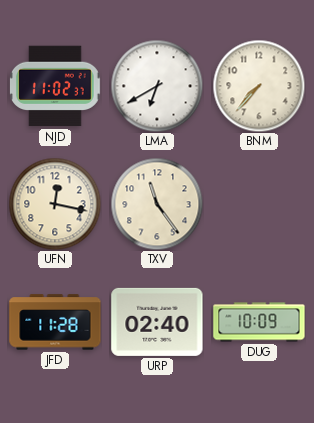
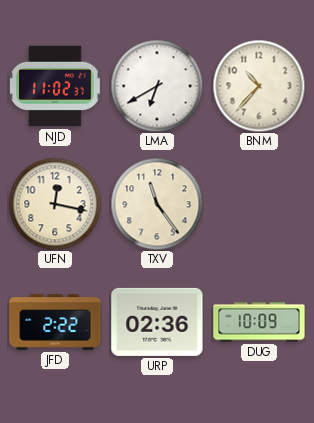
BNM: 7:37 -> 10:37
JFD: 11:28 -> 2:22
URP: 02:40 -> 02:36
